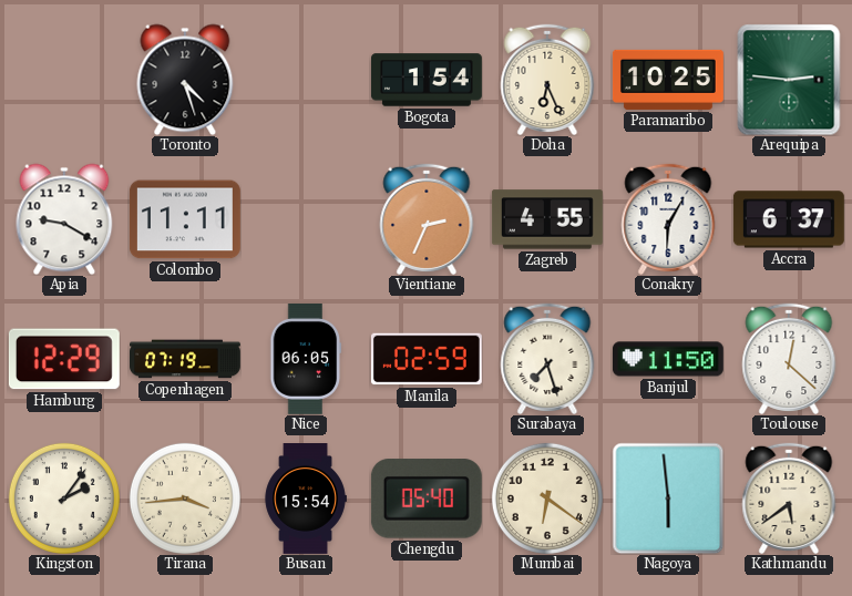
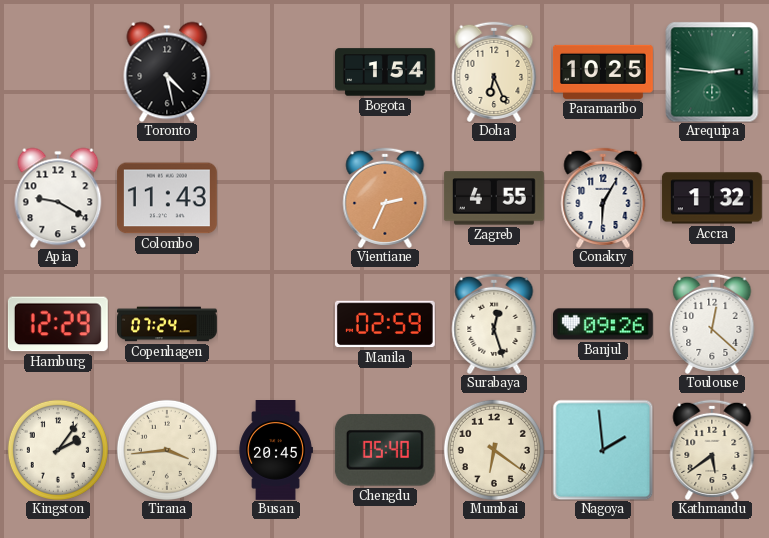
Toronto: 4:27 -> 4:28
Colombo: 11:11 -> 11:43
Accra: 6:37 -> 1:32
Copenhagen: 07:19 -> 07:24
Nice: 06:05 -> none
Surabaya: 7:27 -> 12:27
Banjul: 11:50 -> 09:26
Busan: 15:54 -> 20:45
Nagoya: 5:59 -> 1:59
